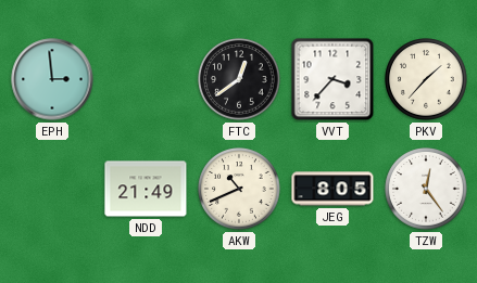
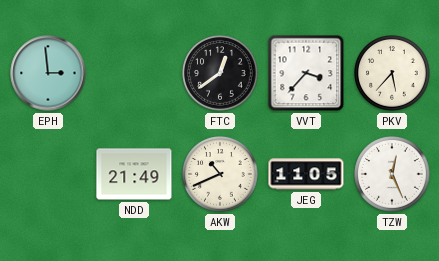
PKV: 1:37 -> 5:37
JEG: 8:05 -> 11:05
TZW: 12:24 -> 12:26
